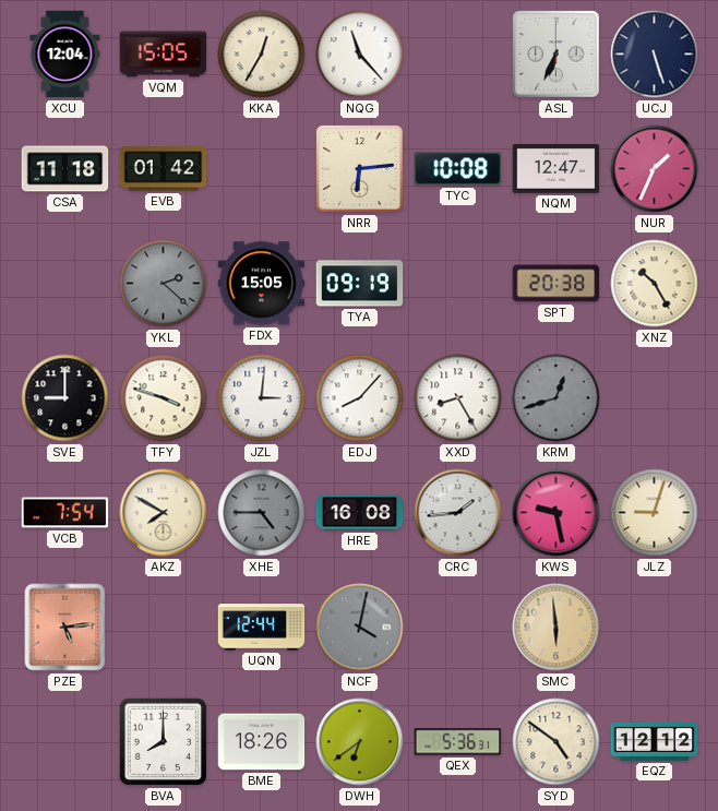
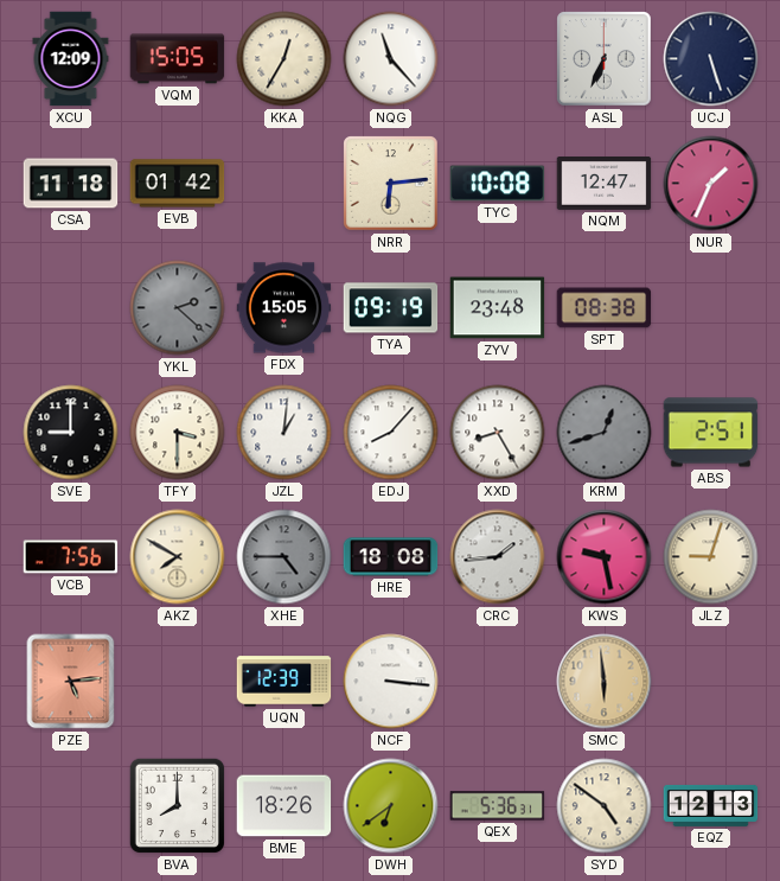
XCU: 12:04 -> 12:09
ZYV: none -> 23:48
SPT: 20:38 -> 08:38
XNZ: 10:25 -> none
TFY: 3:48 -> 3:30
JZL: 3:01 -> 1:01
ABS: none -> 2:51
VCB: 7:54 -> 7:56
HRE: 16:08 -> 18:08
UQN: 12:44 -> 12:39
NCF: 4:02 -> 3:16
NCF dial: grey -> white
EQZ: 12:12 -> 12:13
